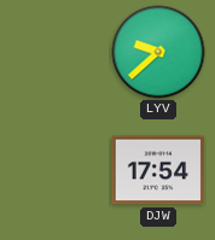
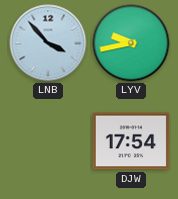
LNB: none -> 3:53
LYV: 9:38 -> 9:43
